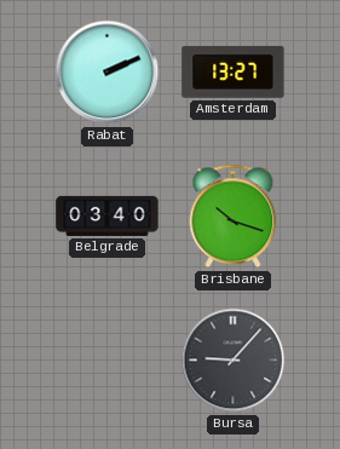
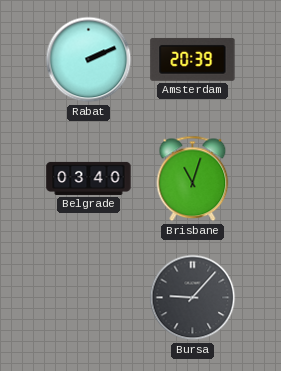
Amsterdam: 13:27 -> 20:39
Brisbane: 10:18 -> 11:03
